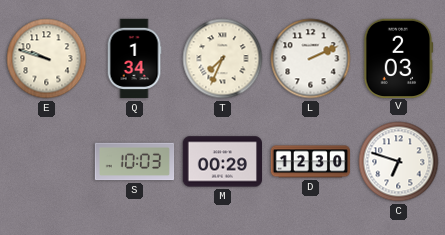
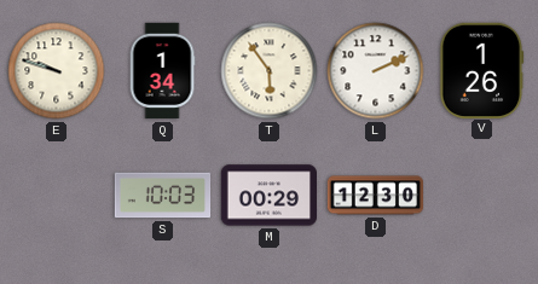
T: 7:34 -> 5:54
V: 2:03 -> 1:26
C: 6:48 -> none
